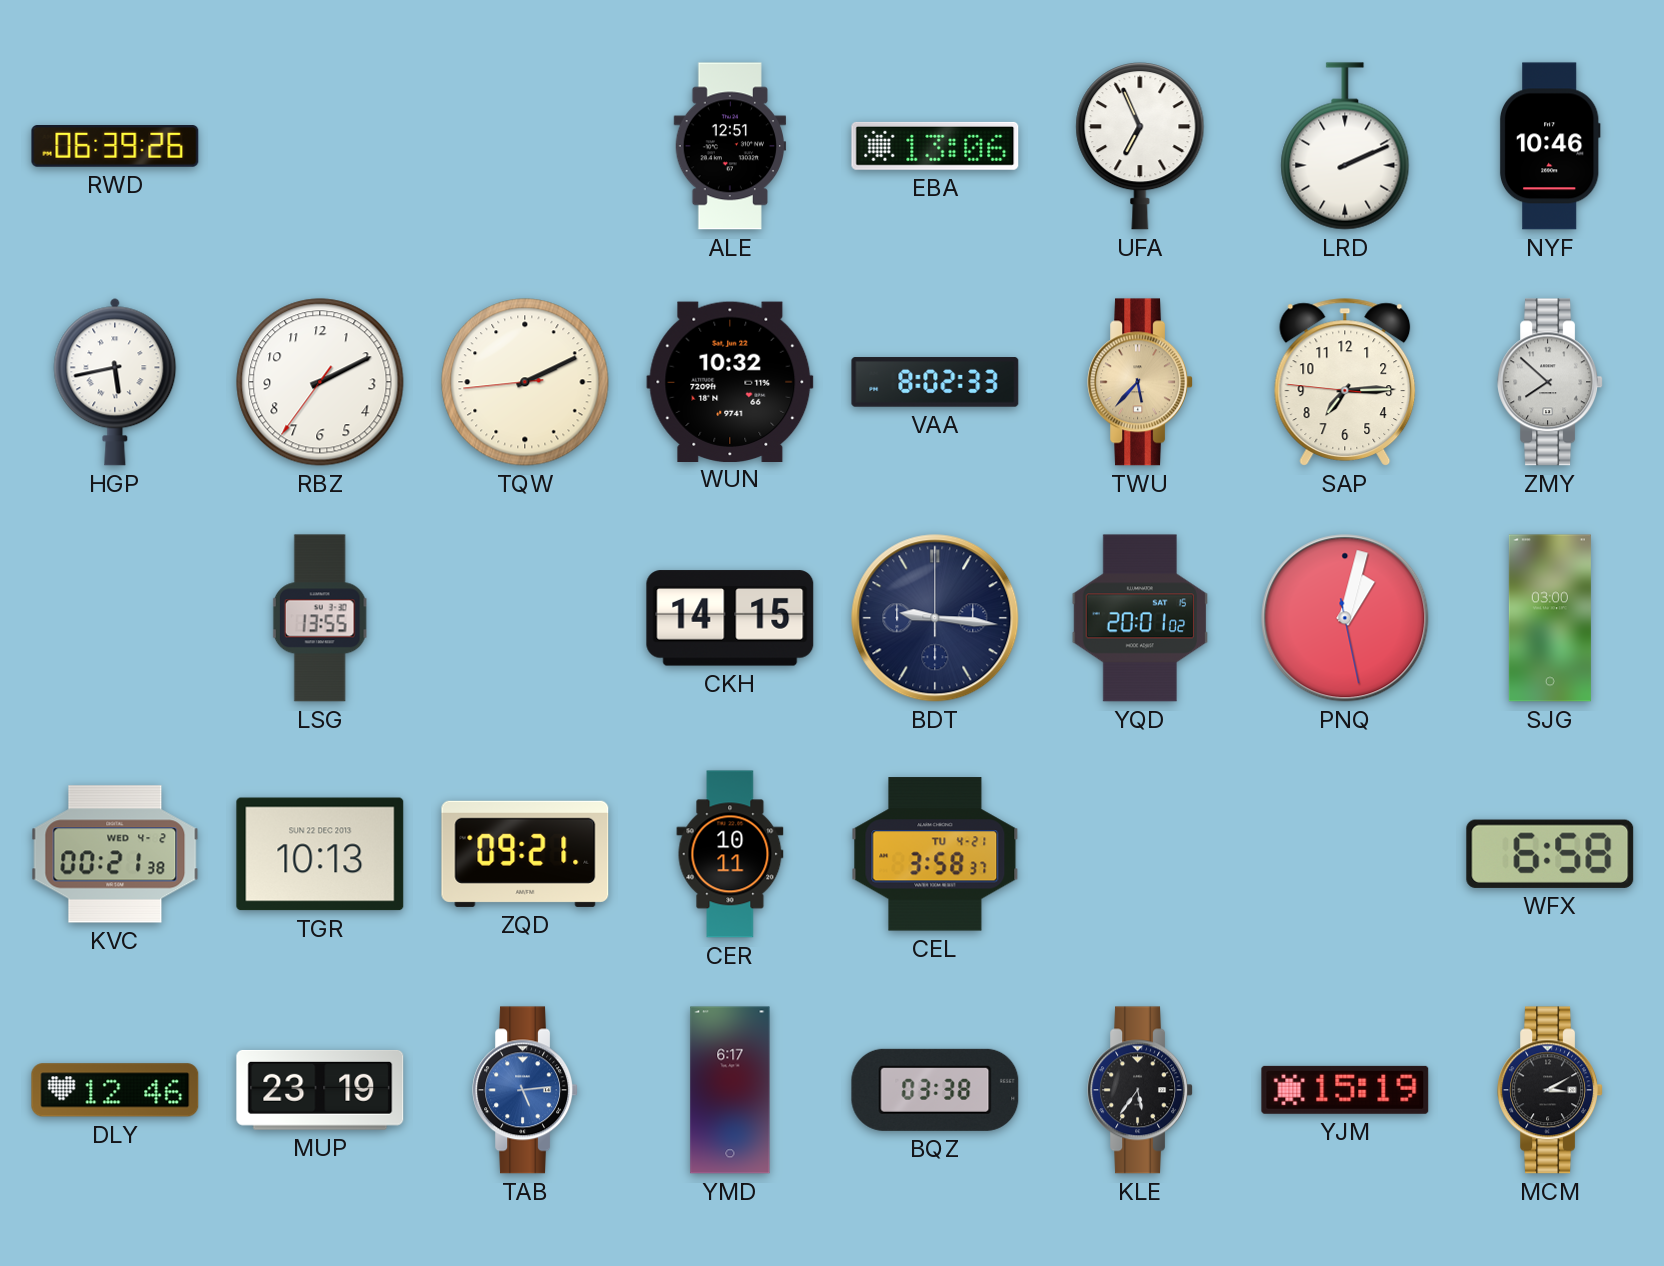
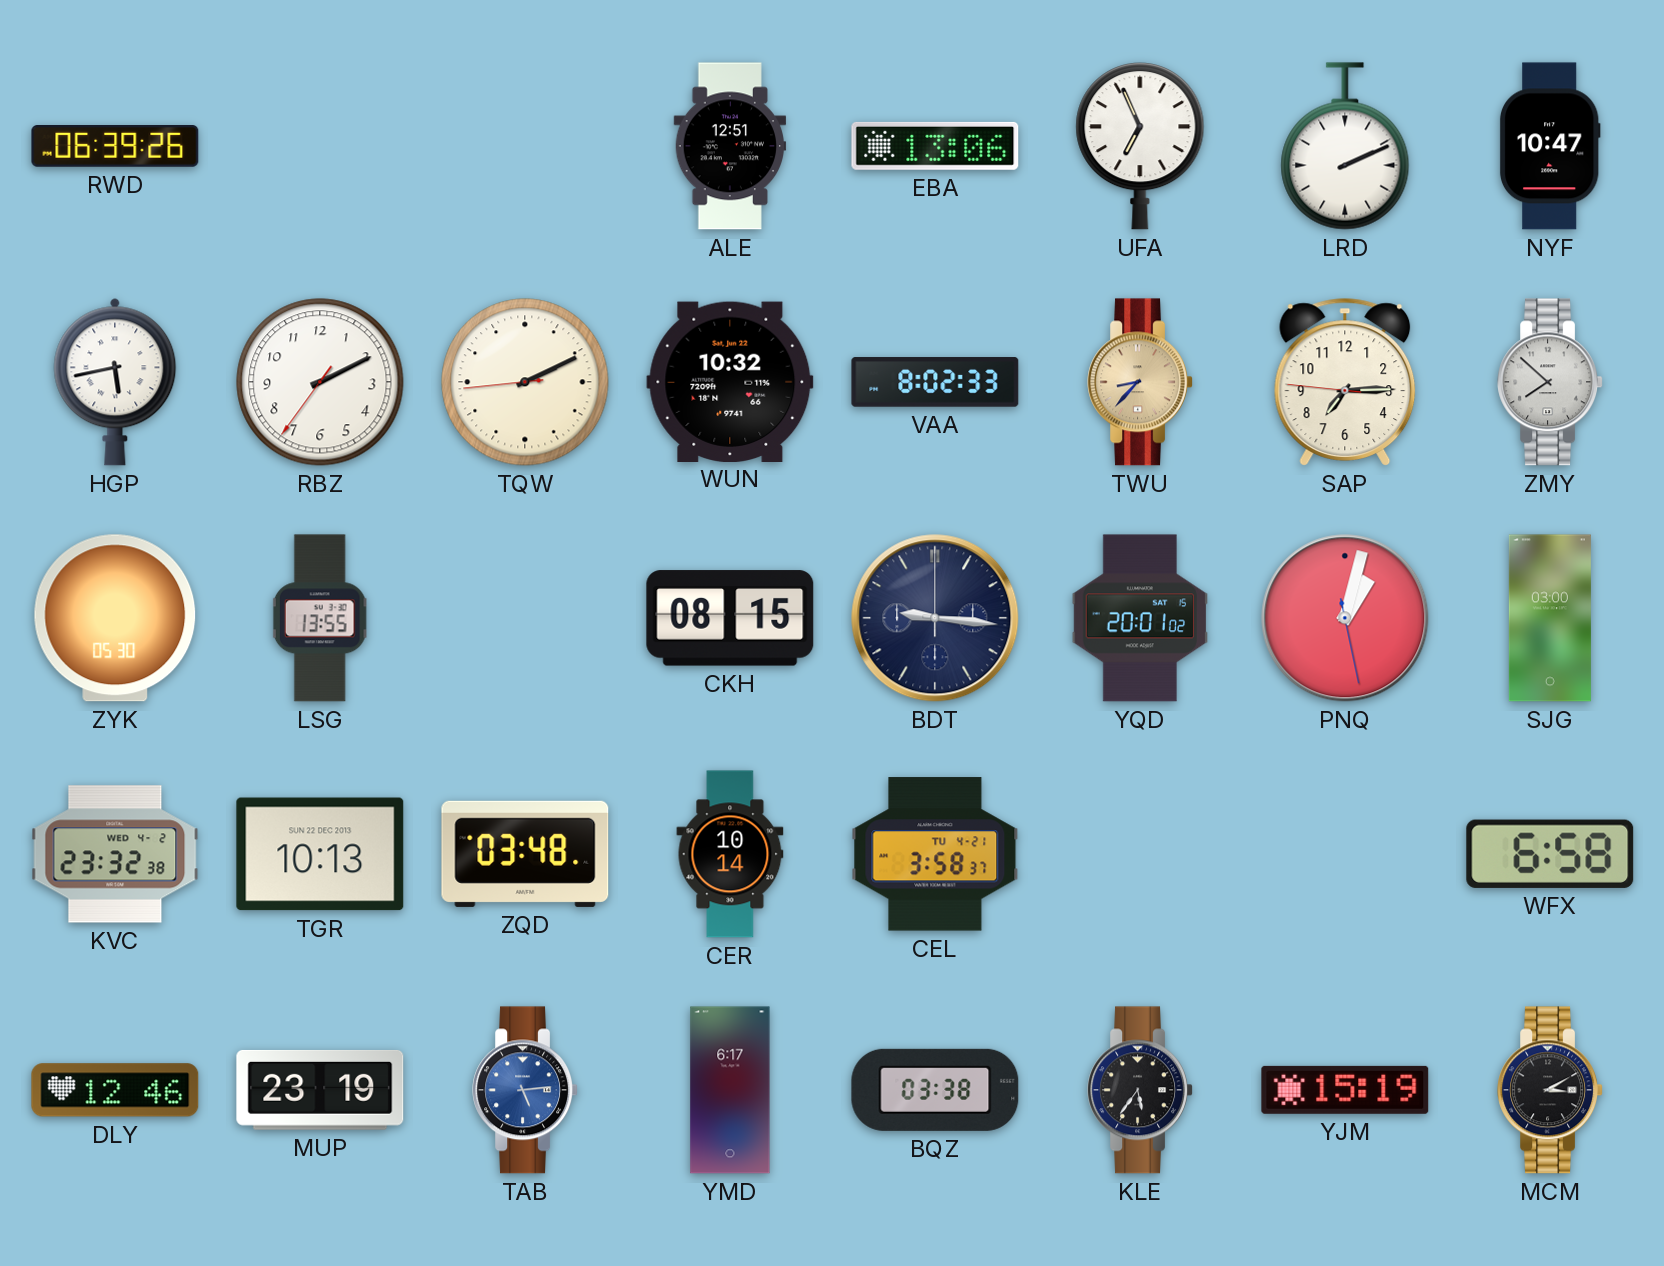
NYF: 10:46 -> 10:47
TWU: 5:37 -> 8:37
ZYK: none -> 05:30
CKH: 14:15 -> 08:15
KVC: 00:21 -> 23:32
ZQD: 09:21 -> 03:48
CER: 10:11 -> 10:14
